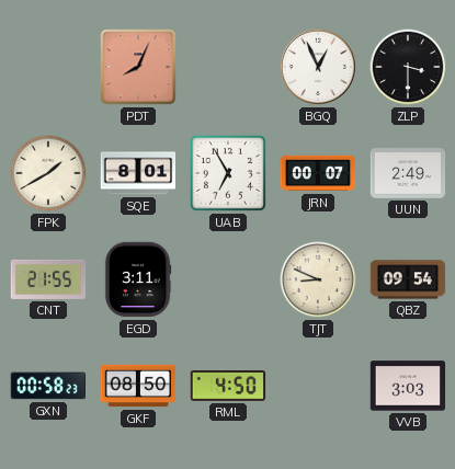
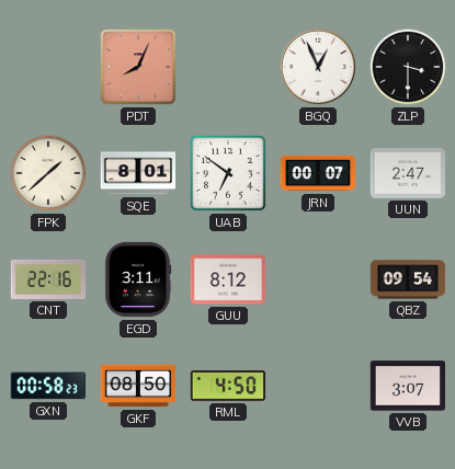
FPK: 1:40 -> 1:38
UAB: 6:55 -> 6:51
UUN: 2:49 -> 2:47
CNT: 21:55 -> 22:16
GUU: none -> 8:12
TJT: 8:49 -> none
VVB: 3:03 -> 3:07
